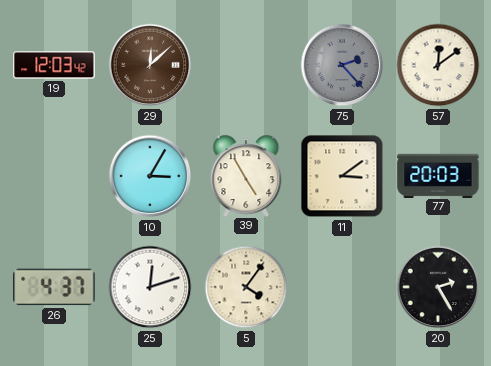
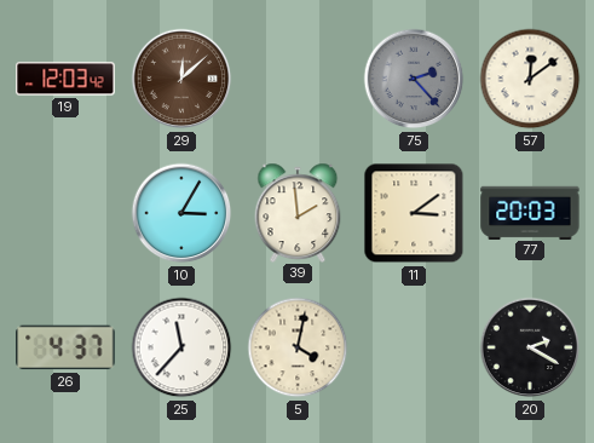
39: 4:55 -> 1:59
25: 12:12 -> 11:37
5: 4:06 -> 4:02
20: 2:25 -> 2:20
